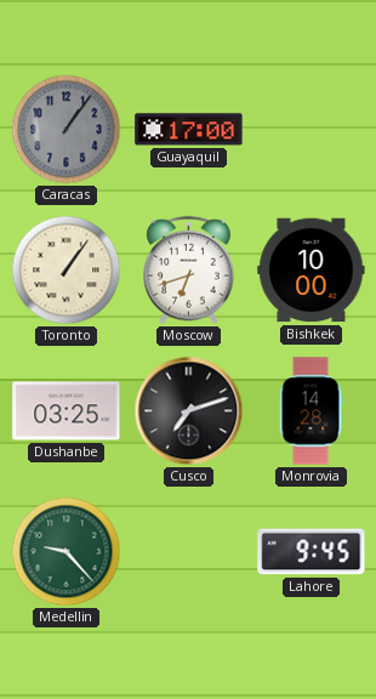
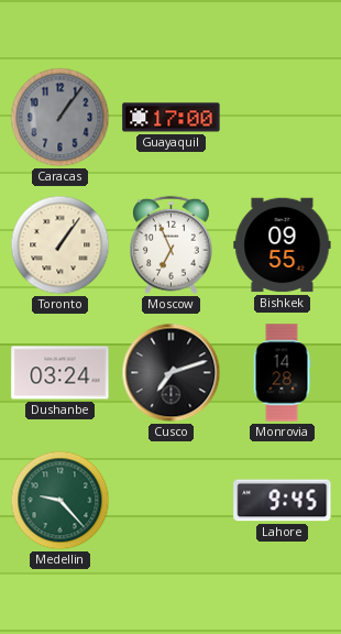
Moscow: 6:42 -> 6:56
Bishkek: 10:00 -> 09:55
Dushanbe: 03:25 -> 03:24
